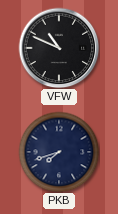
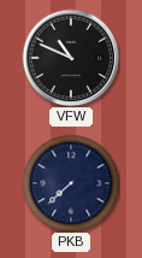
PKB: 7:42 -> 7:38
